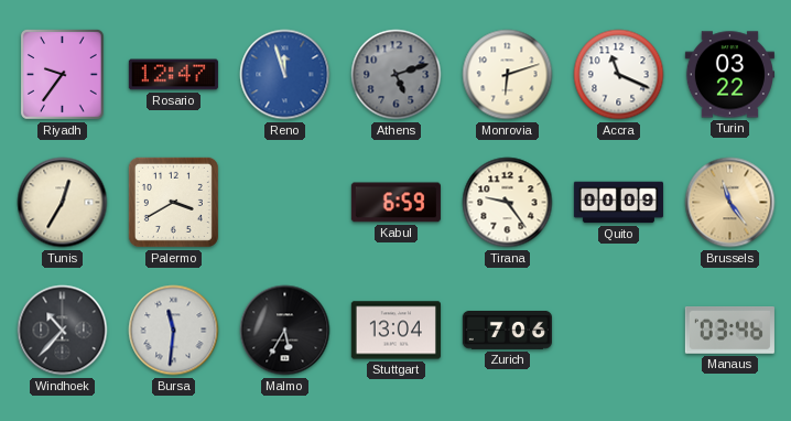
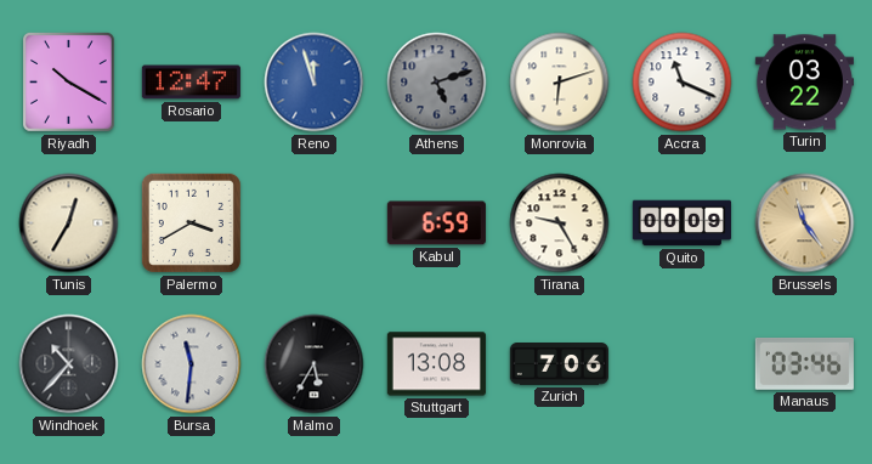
Riyadh: 9:36 -> 10:20
Tirana: 9:24 -> 9:25
Stuttgart: 13:04 -> 13:08
